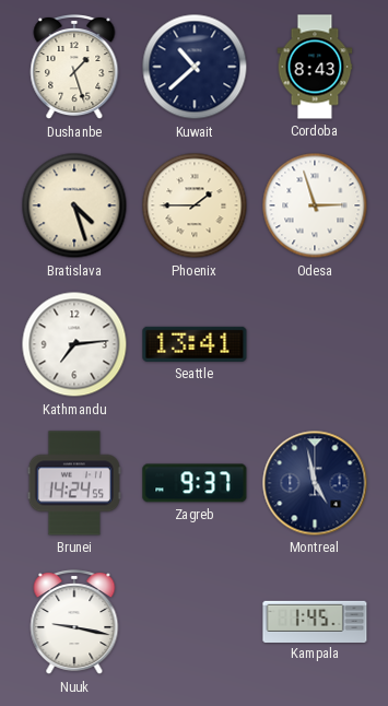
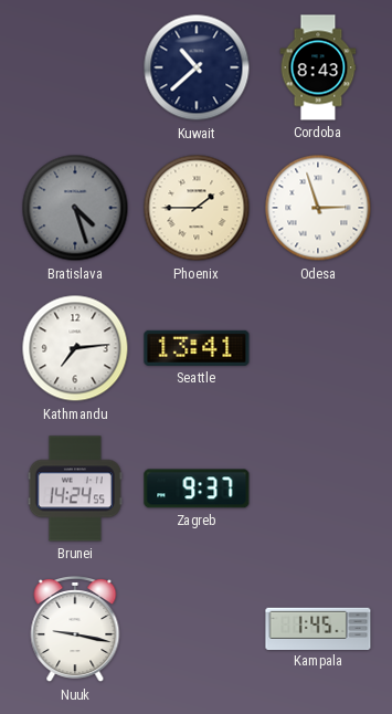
Dushanbe: 1:27 -> none
Bratislava dial: cream -> grey
Montreal: 4:58 -> none
